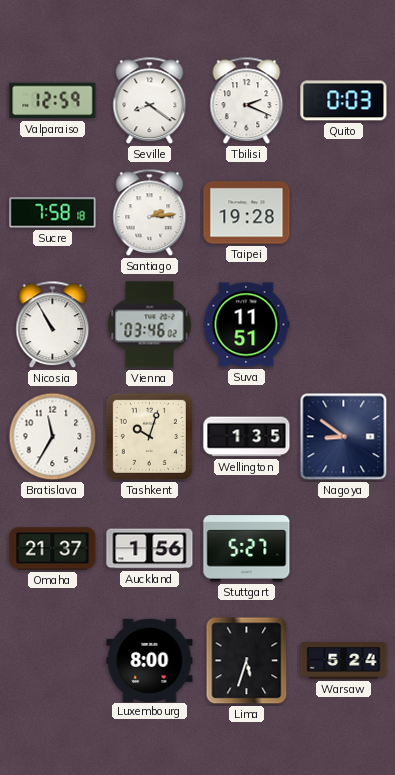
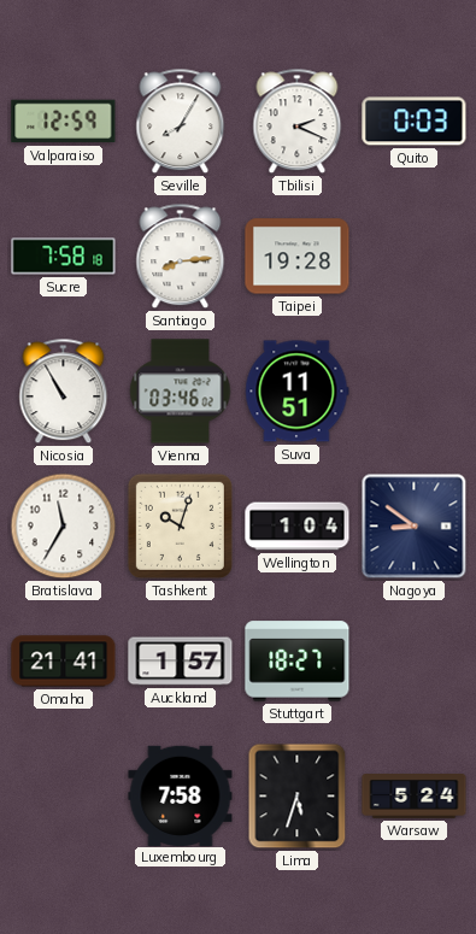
Seville: 8:21 -> 8:05
Santiago: 2:14 -> 8:14
Wellington: 1:35 -> 1:04
Omaha: 21:37 -> 21:41
Auckland: 1:56 -> 1:57
Stuttgart: 5:27 -> 18:27
Luxembourg: 8:00 -> 7:58
